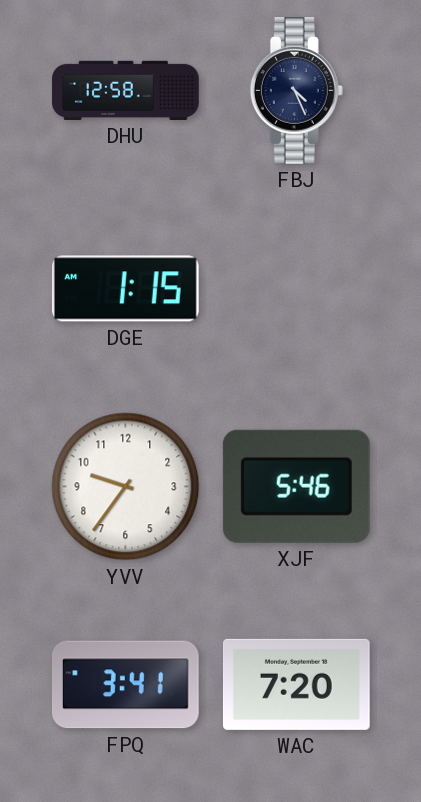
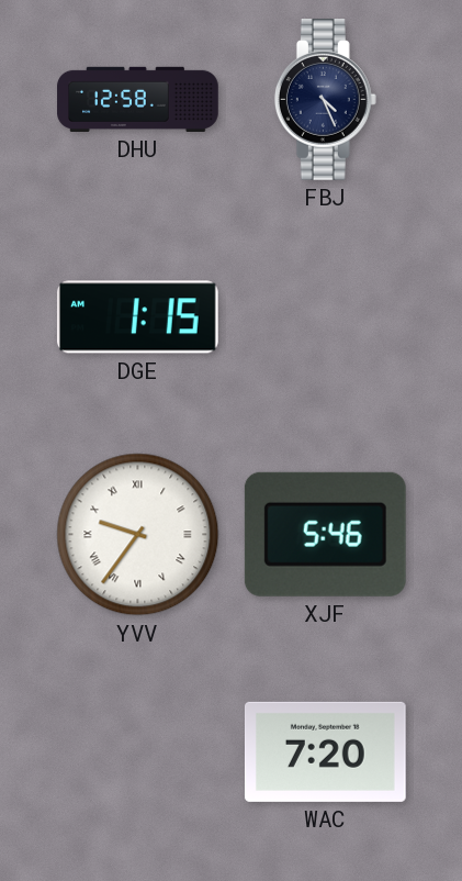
YVV numerals: Arabic -> Roman
FPQ: 3:41 -> none
